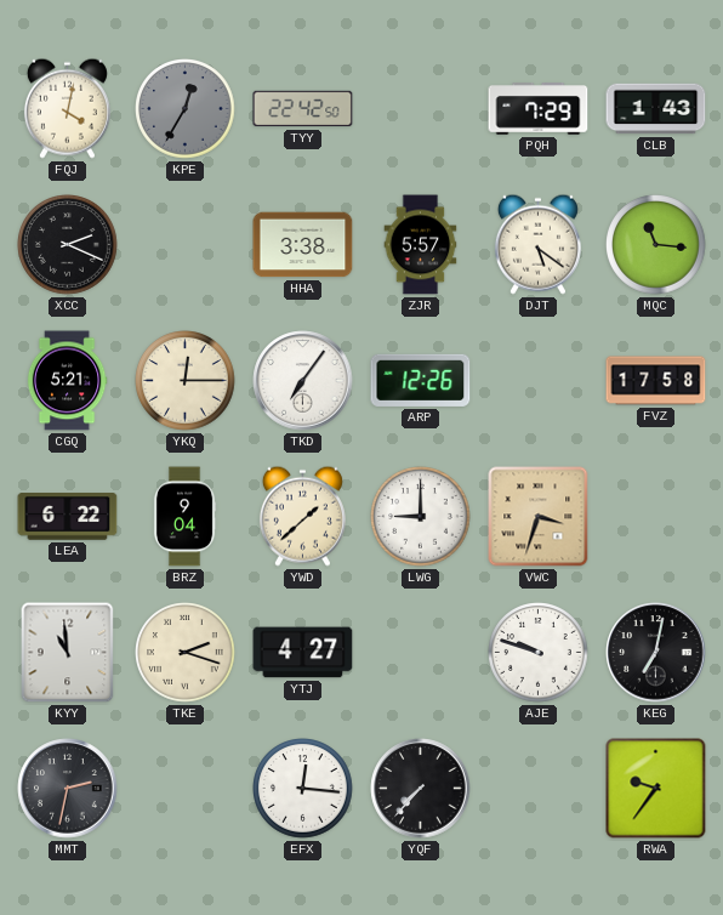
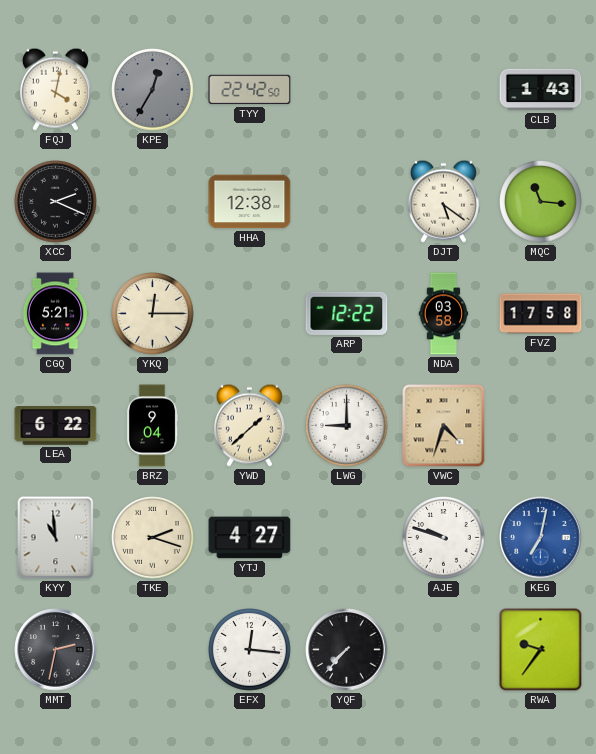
PQH: 7:29 -> none
HHA: 3:38 -> 12:38
ZJR: 5:57 -> none
TKD: 7:06 -> none
ARP: 12:26 -> 12:22
NDA: none -> 03:58
VWC: 3:33 -> 4:33
KEG dial: black -> blue
